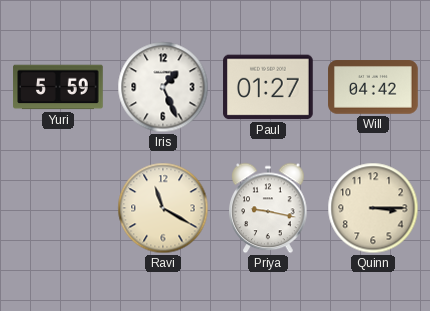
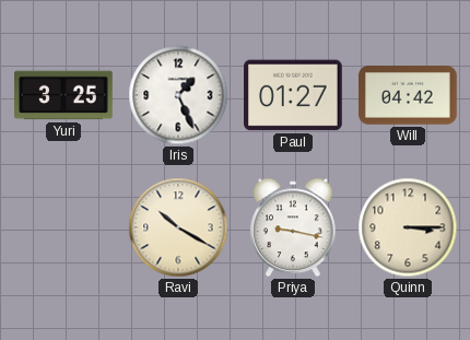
Yuri: 5:59 -> 3:25
Ravi: 11:20 -> 10:20
